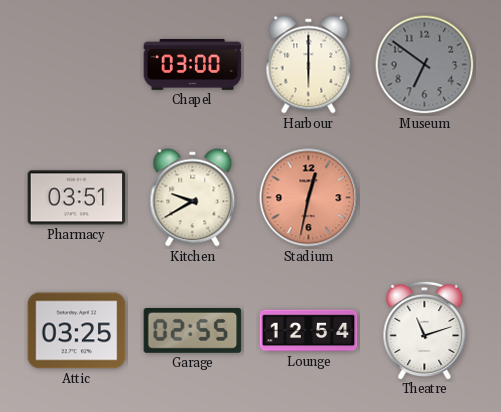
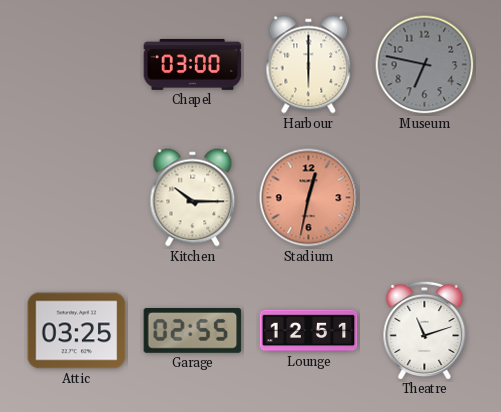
Museum: 6:51 -> 6:47
Pharmacy: 03:51 -> none
Kitchen: 9:40 -> 10:15
Lounge: 12:54 -> 12:51
